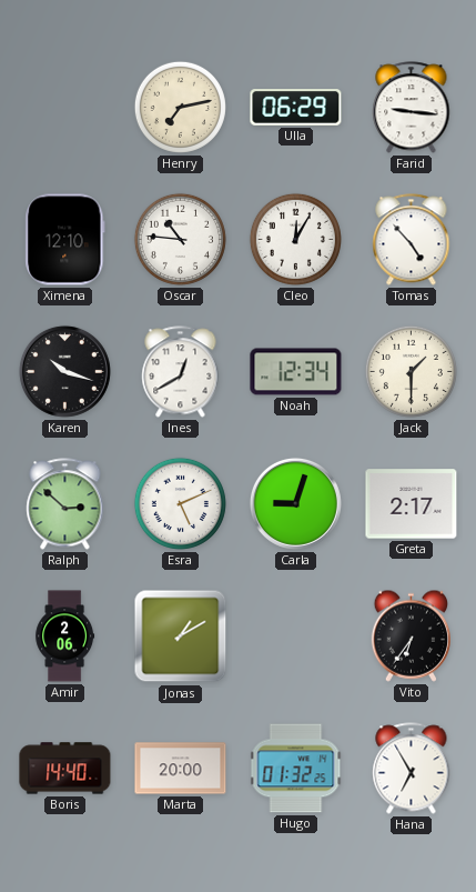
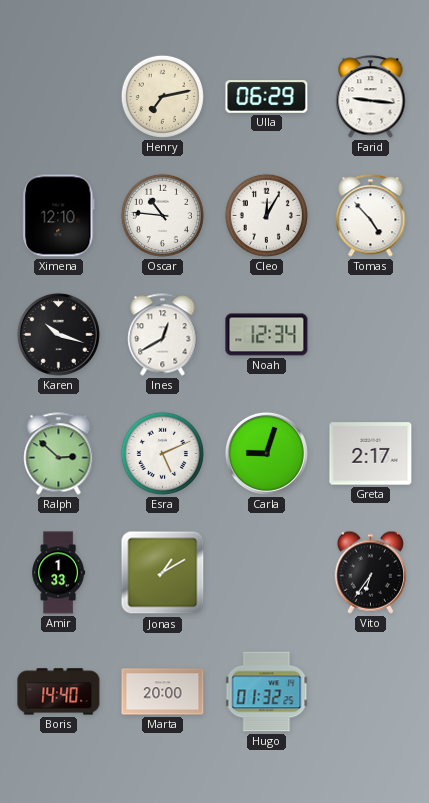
Jack: 1:30 -> none
Amir: 2:06 -> 1:33
Hana: 6:55 -> none
